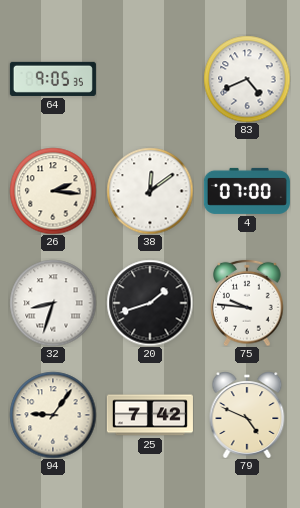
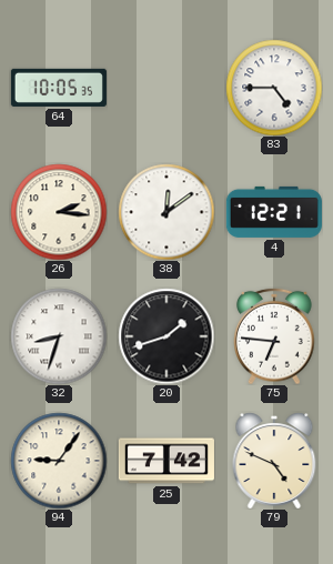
64: 9:05 -> 10:05
83: 4:41 -> 4:45
4: 07:00 -> 12:21
75: 9:46 -> 6:46
